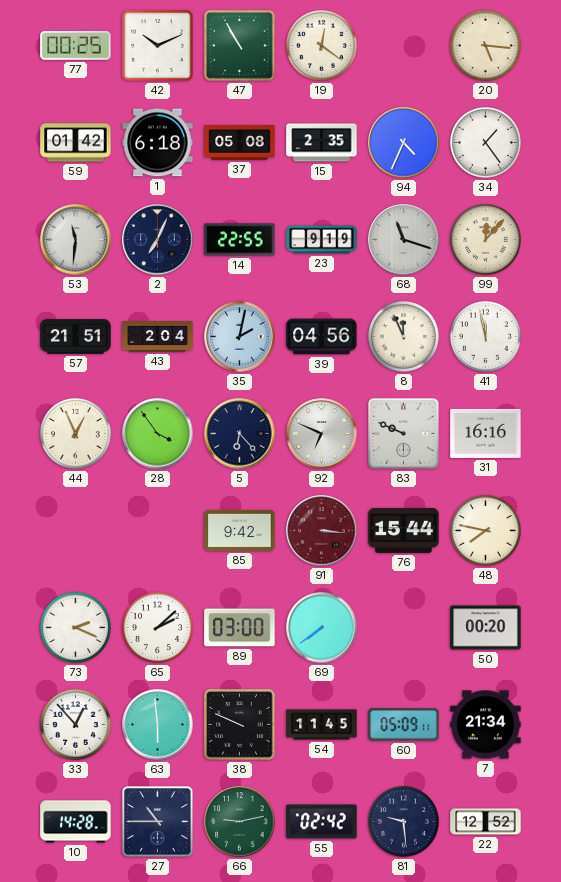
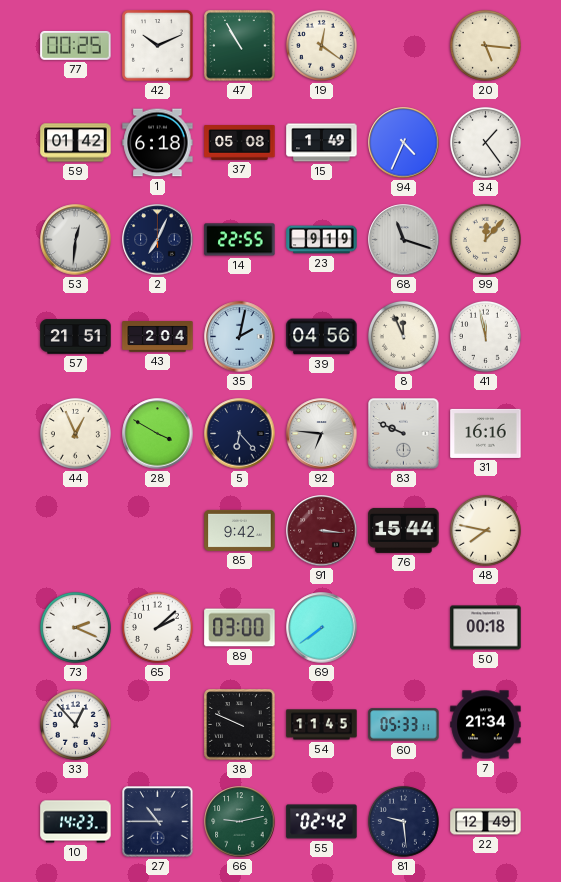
15: 2:35 -> 1:49
53: 11:31 -> 12:31
28: 3:54 -> 3:50
92: 6:49 -> 6:46
50: 00:20 -> 00:18
63: 5:59 -> none
60: 05:09 -> 05:33
10: 14:28 -> 14:23
22: 12:52 -> 12:49
